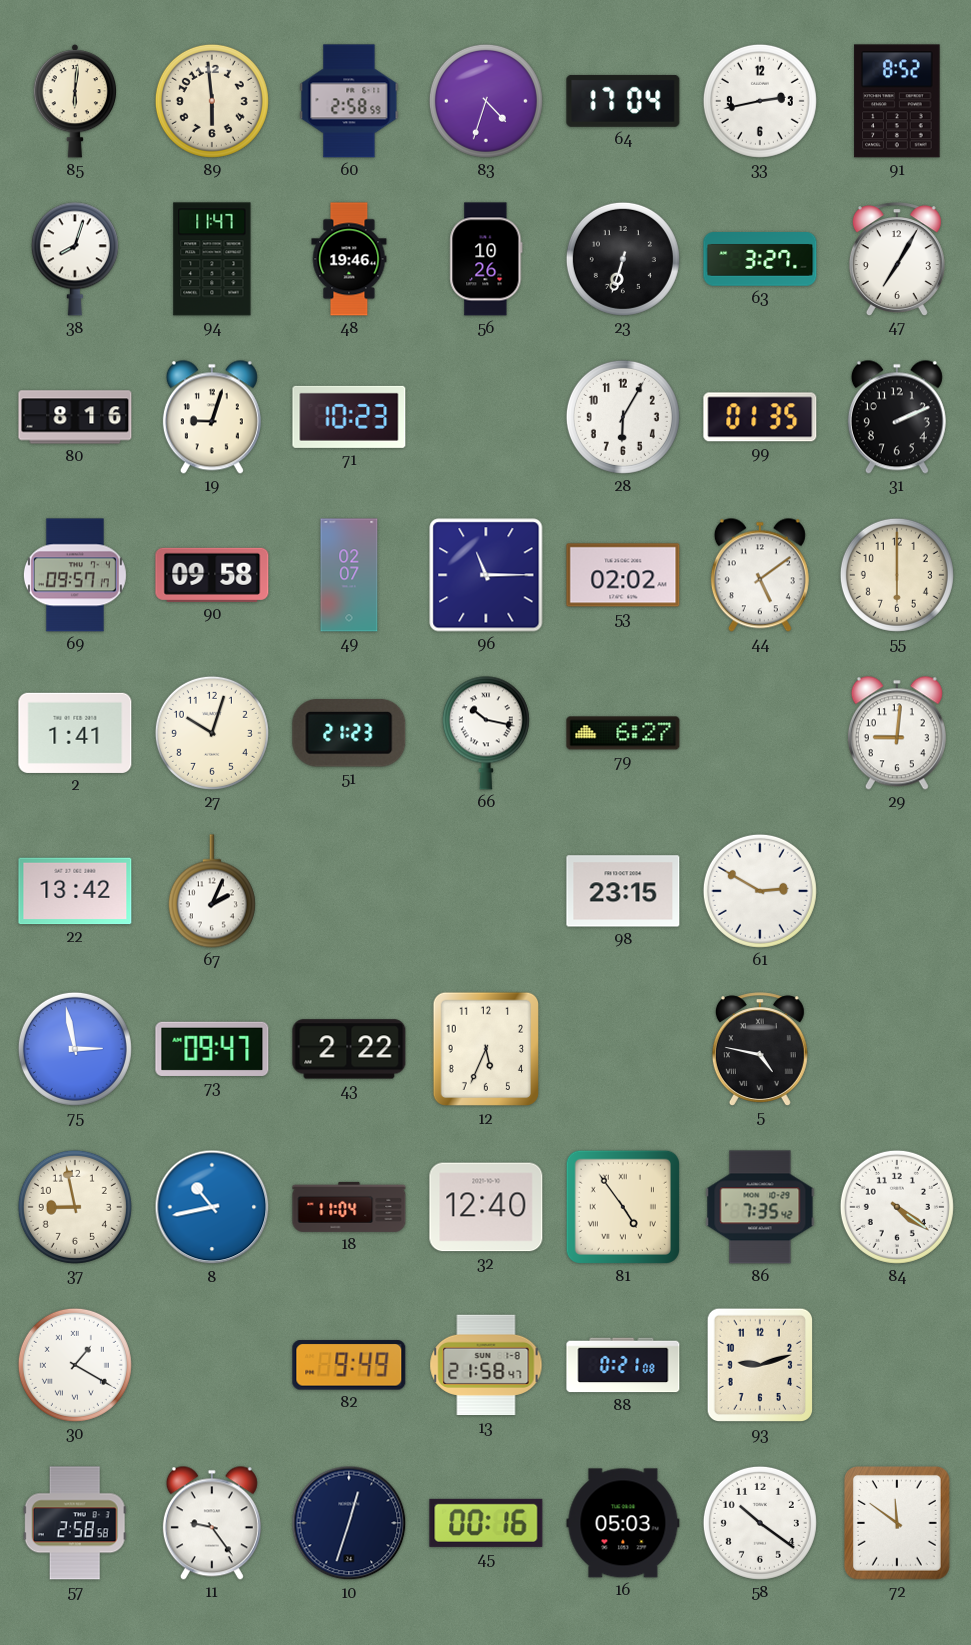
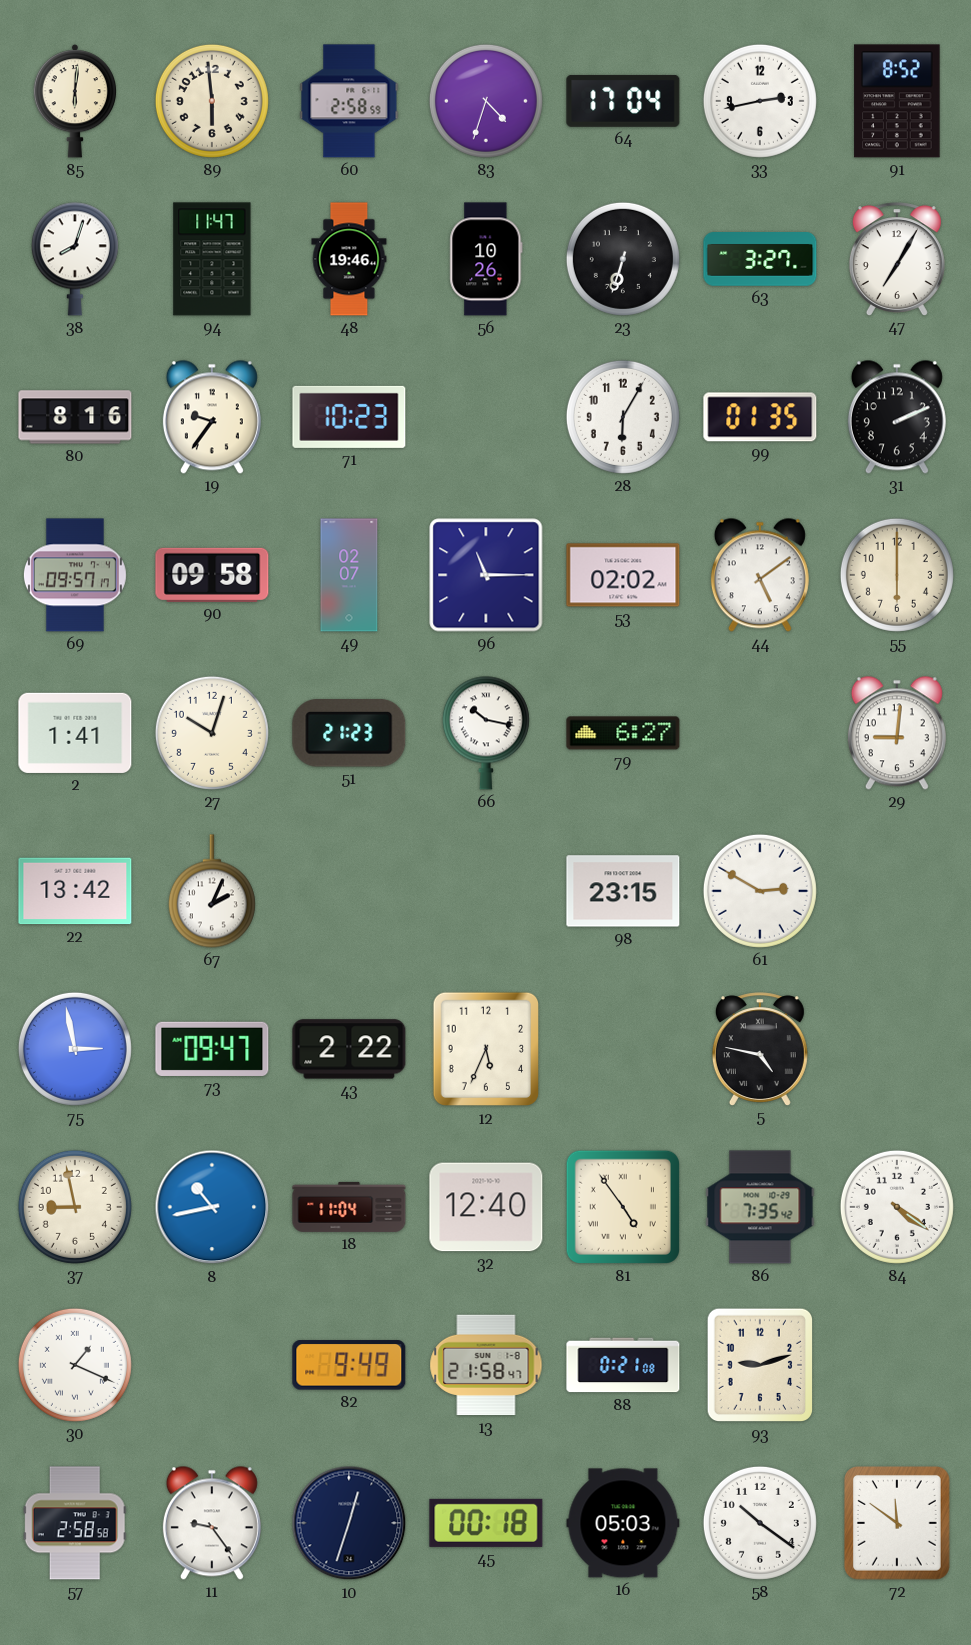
19: 9:03 -> 9:36
30: 1:20 -> 1:19
45: 00:16 -> 00:18
